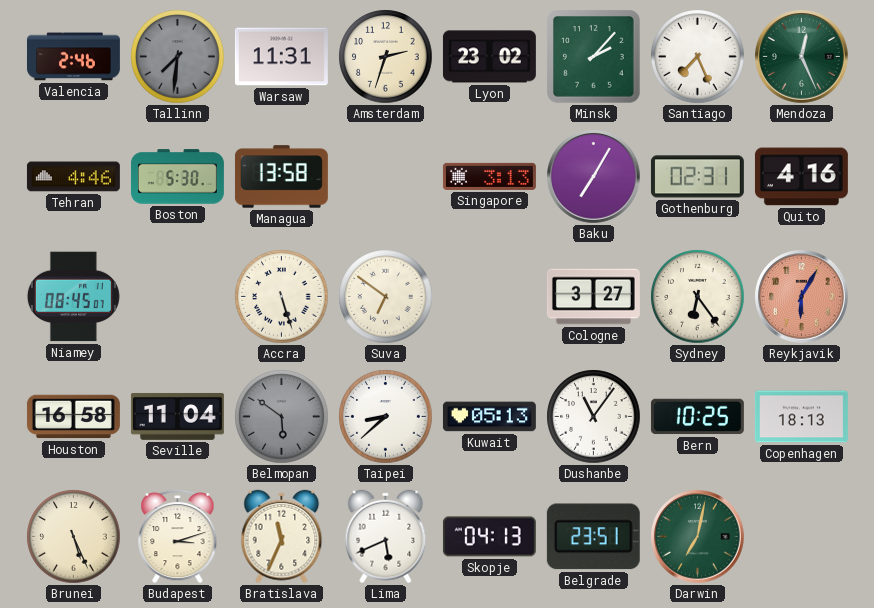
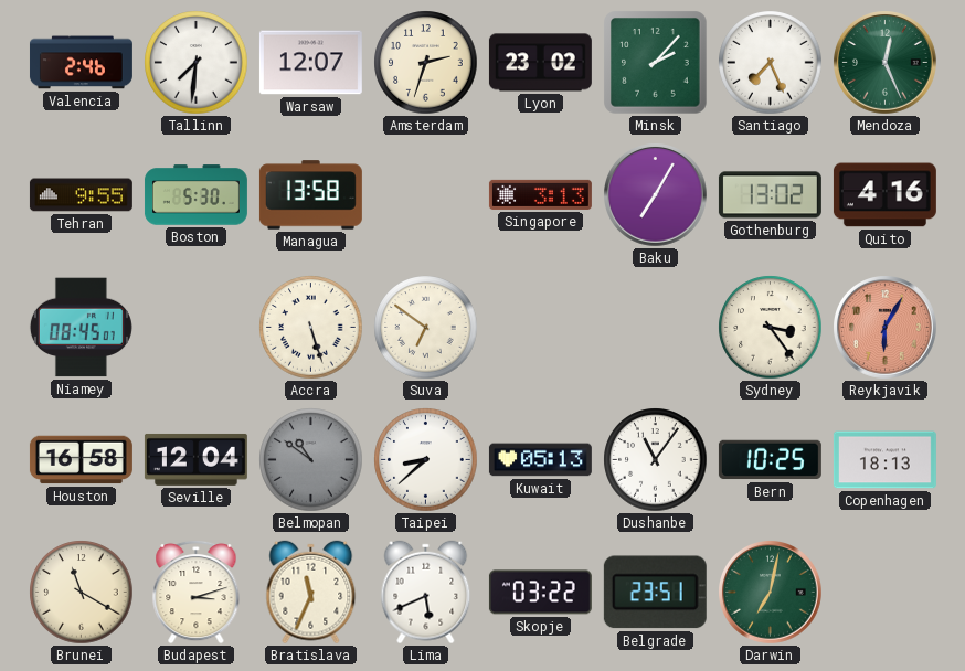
Tallinn dial: grey -> white
Warsaw: 11:31 -> 12:07
Tehran: 4:46 -> 9:55
Gothenburg: 02:31 -> 13:02
Cologne: 3:27 -> none
Sydney: 6:24 -> 3:24
Seville: 11:04 -> 12:04
Belmopan: 5:51 -> 10:51
Brunei: 5:26 -> 11:20
Skopje: 04:13 -> 03:22
